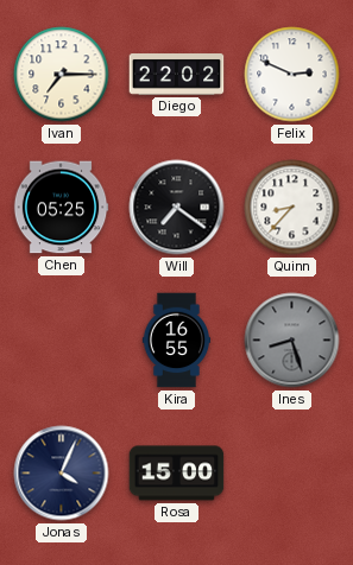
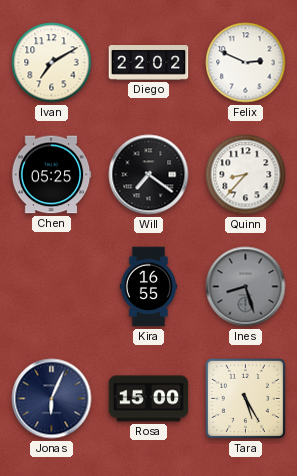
Ivan: 7:15 -> 7:10
Jonas: 4:04 -> 6:04
Tara: none -> 5:25
